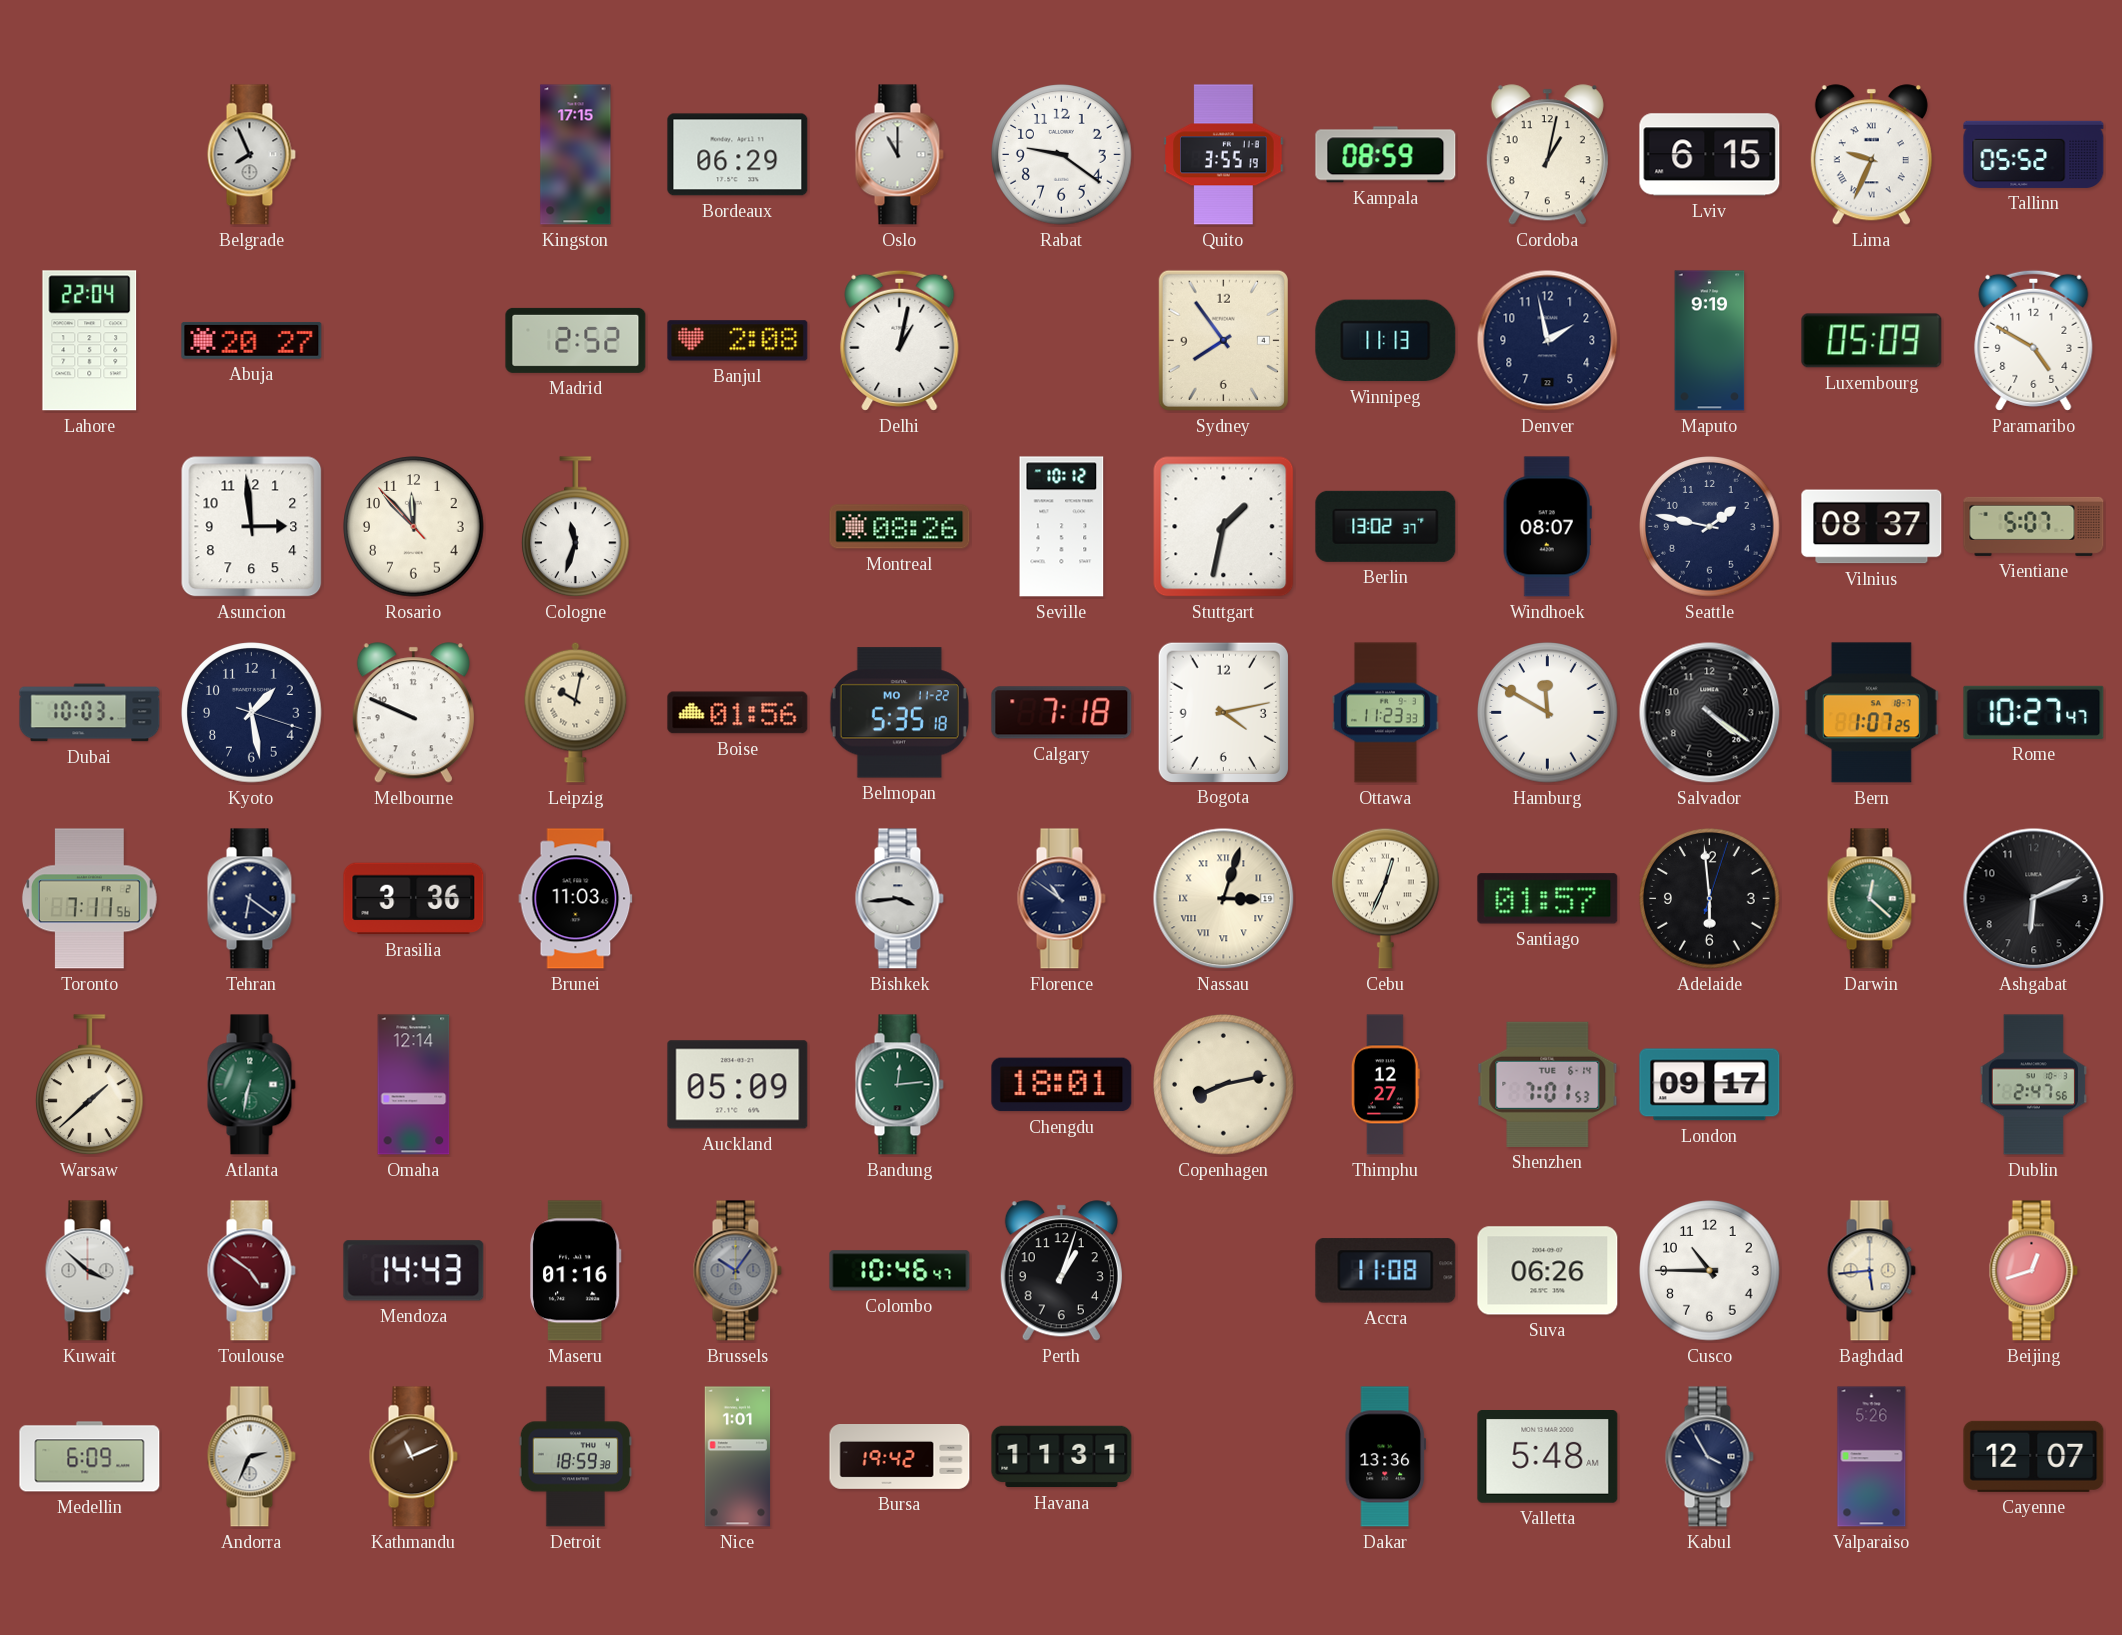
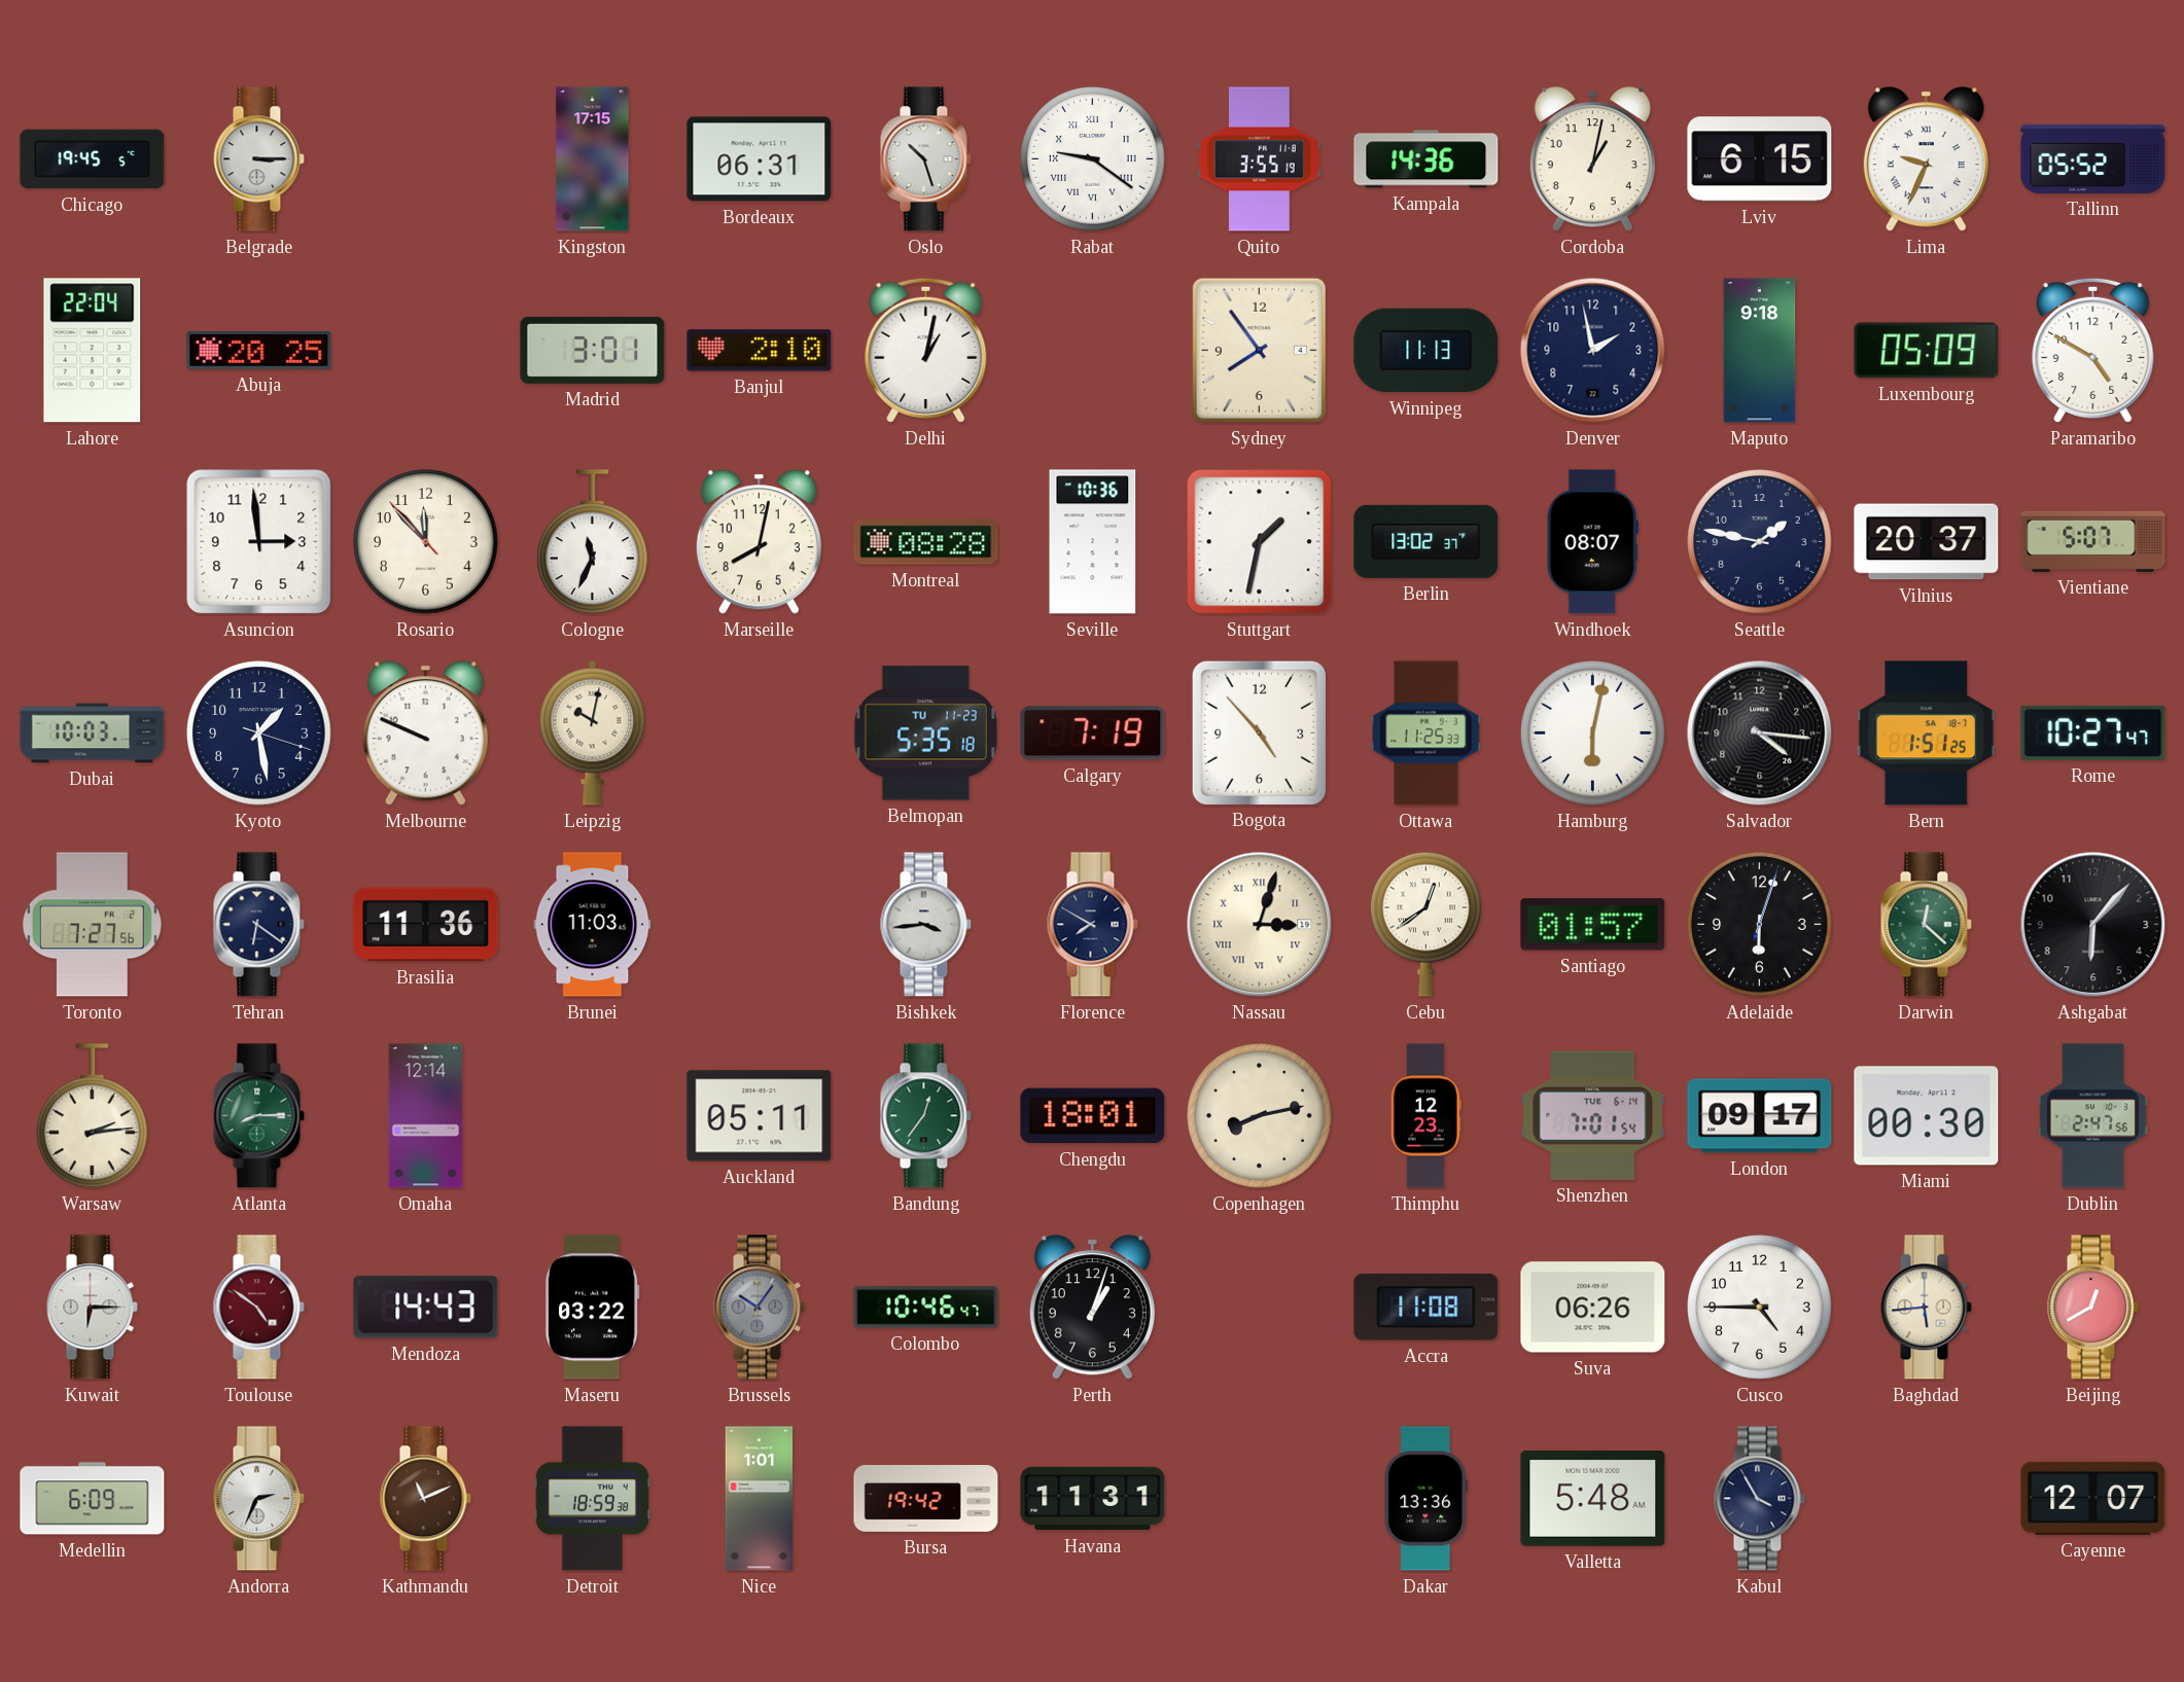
Chicago: none -> 19:45
Belgrade: 7:56 -> 3:15
Bordeaux: 06:29 -> 06:31
Oslo: 11:00 -> 10:27
Rabat numerals: Arabic -> Roman
Kampala: 08:59 -> 14:36
Abuja: 20:27 -> 20:25
Madrid: 2:52 -> 3:01
Banjul: 2:08 -> 2:10
Maputo: 9:19 -> 9:18
Cologne: 11:33 -> 11:34
Marseille: none -> 8:02
Montreal: 08:26 -> 08:28
Seville: 10:12 -> 10:36
Vilnius: 08:37 -> 20:37
Boise: 01:56 -> none
Belmopan date: MO 11-22 -> TU 11-23
Calgary: 7:18 -> 7:19
Bogota: 4:13 -> 4:53
Ottawa: 11:23 -> 11:25
Hamburg: 11:50 -> 6:02
Salvador: 4:21 -> 4:16
Bern: 1:07 -> 1:51
Toronto: 7:11 -> 7:27
Brasilia: 3:36 -> 11:36
Florence: 10:51 -> 7:50
Cebu: 12:34 -> 12:39
Adelaide: 5:59 -> 6:03
Ashgabat: 6:11 -> 6:07
Warsaw: 1:38 -> 2:14
Atlanta: 6:32 -> 8:15
Auckland: 05:09 -> 05:11
Bandung: 12:14 -> 12:36
Thimphu: 12:27 -> 12:23
Shenzhen: 7:01:53 -> 7:01:54
Miami: none -> 00:30
Kuwait: 3:52 -> 6:15
Maseru: 01:16 -> 03:22
Cusco: 10:45 -> 4:45
Beijing: 12:42 -> 12:40
Valparaiso: 5:26 -> none
